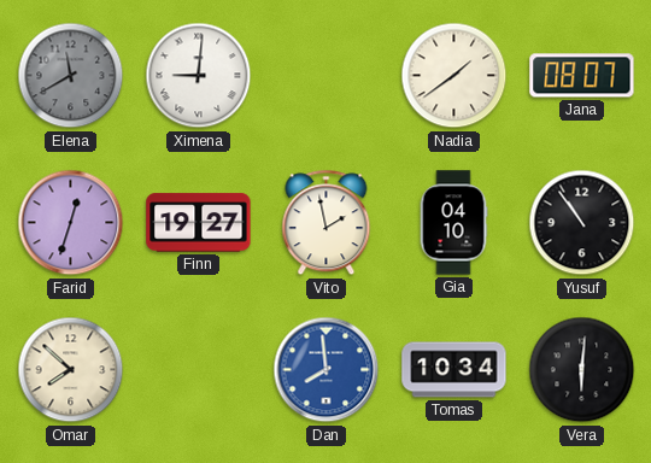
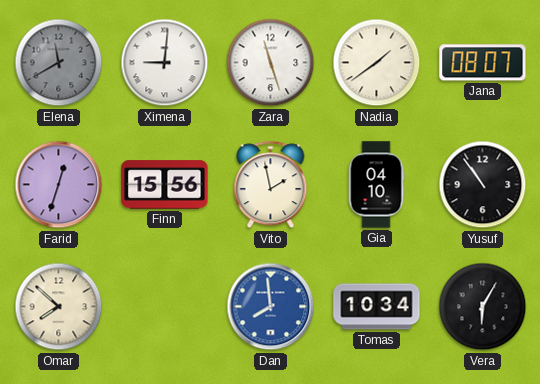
Zara: none -> 11:27
Finn: 19:27 -> 15:56
Vera: 6:01 -> 6:05
